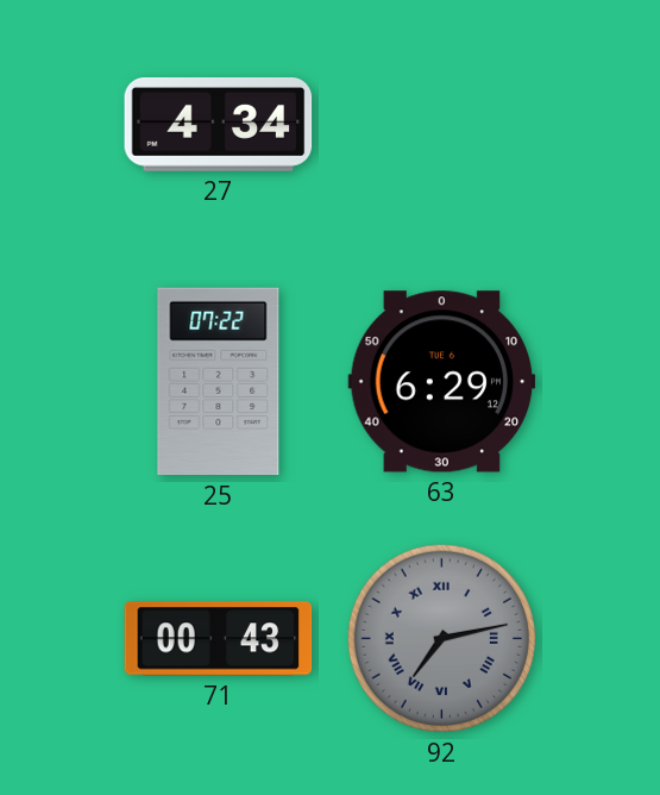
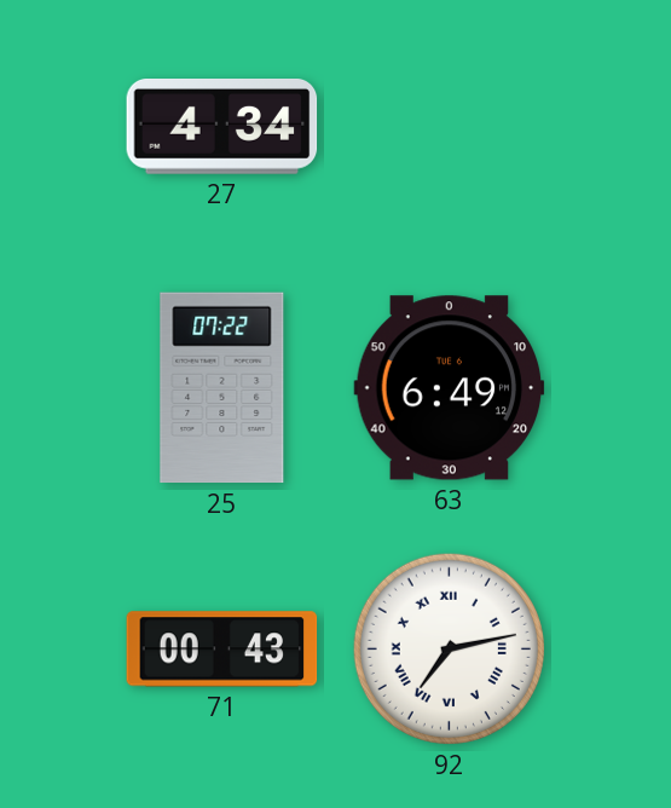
63: 6:29 -> 6:49
92 dial: grey -> white
